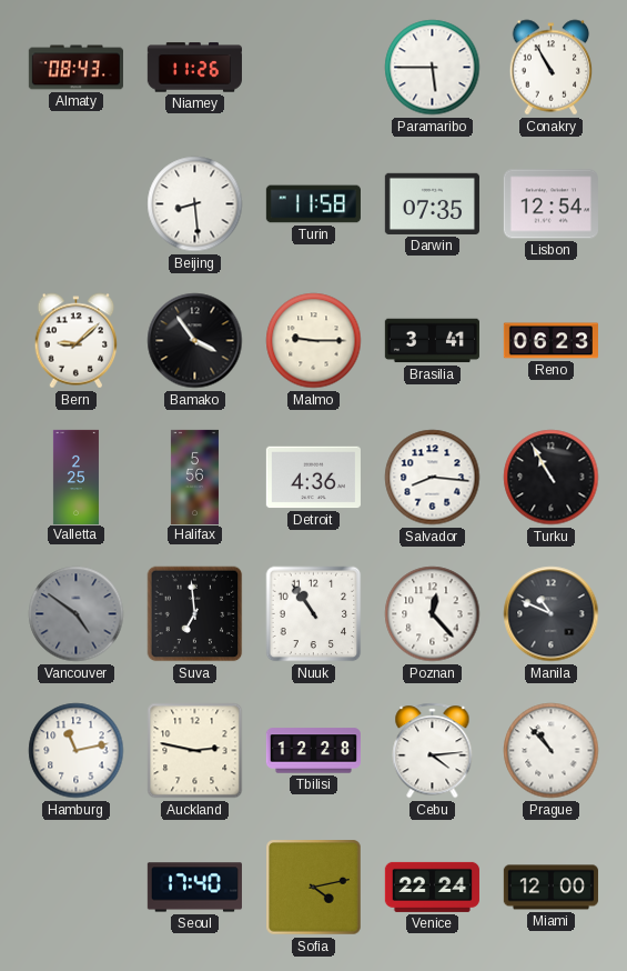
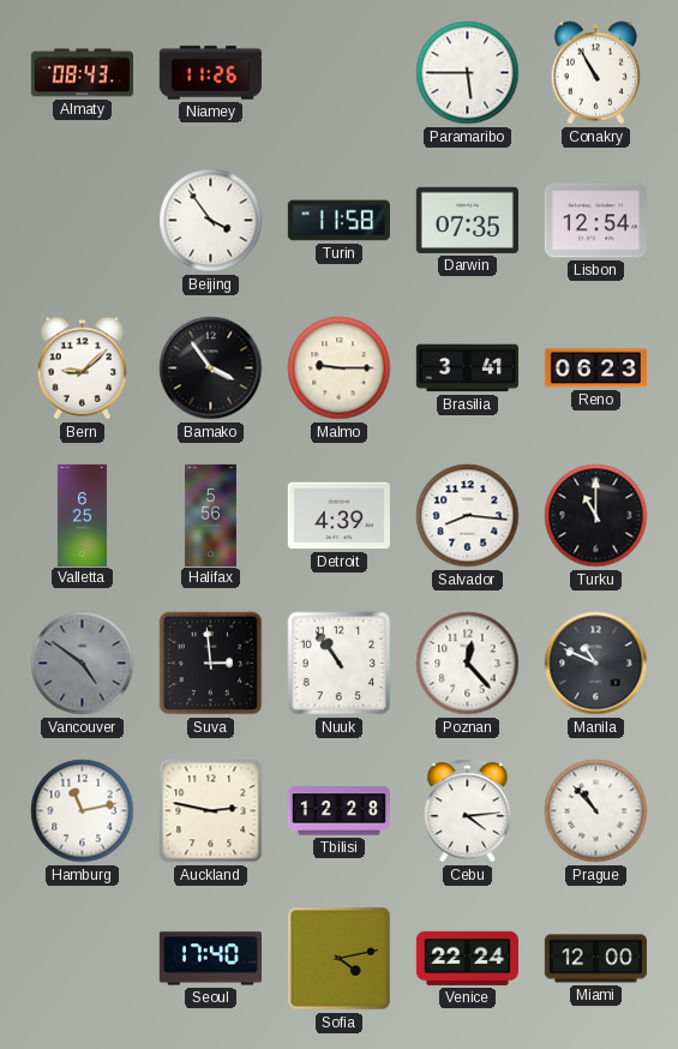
Beijing: 8:29 -> 3:54
Valletta: 2:25 -> 6:25
Detroit: 4:36 -> 4:39
Turku: 10:55 -> 11:00
Suva: 6:59 -> 2:59
